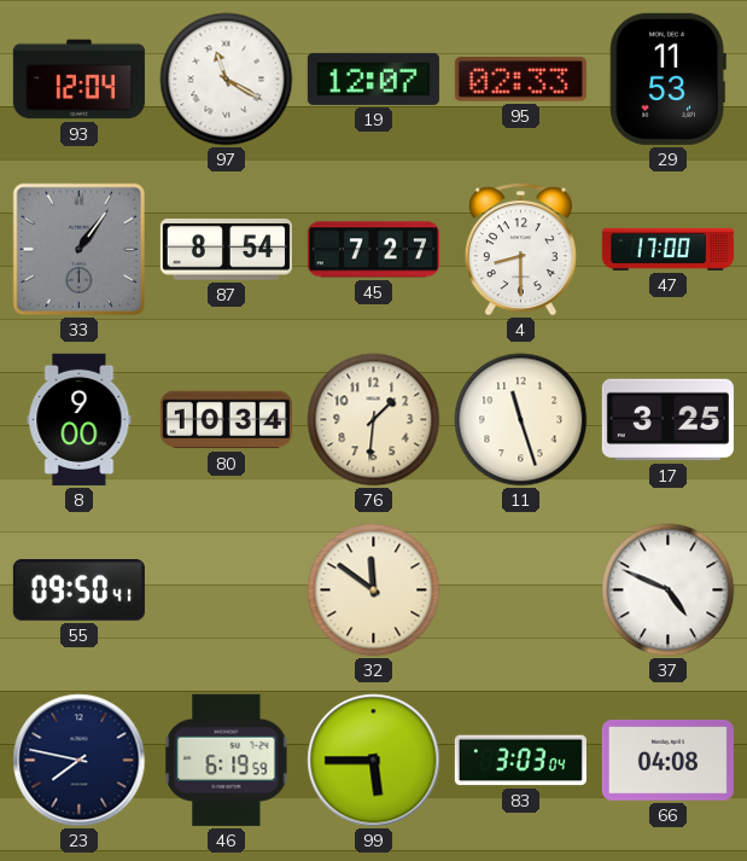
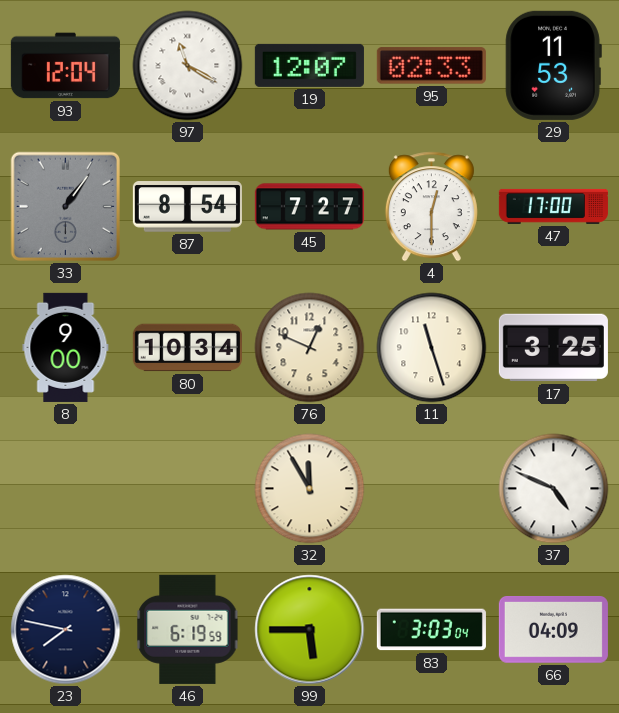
4: 8:30 -> 12:30
76: 1:31 -> 12:49
55: 09:50 -> none
32: 11:51 -> 11:55
66: 04:08 -> 04:09
